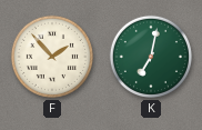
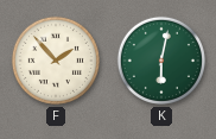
K: 7:02 -> 6:02
